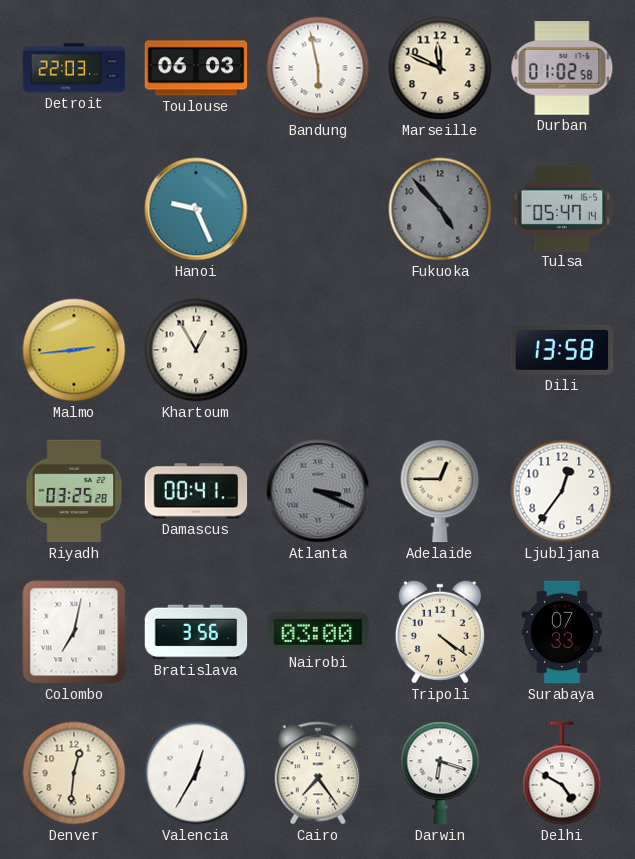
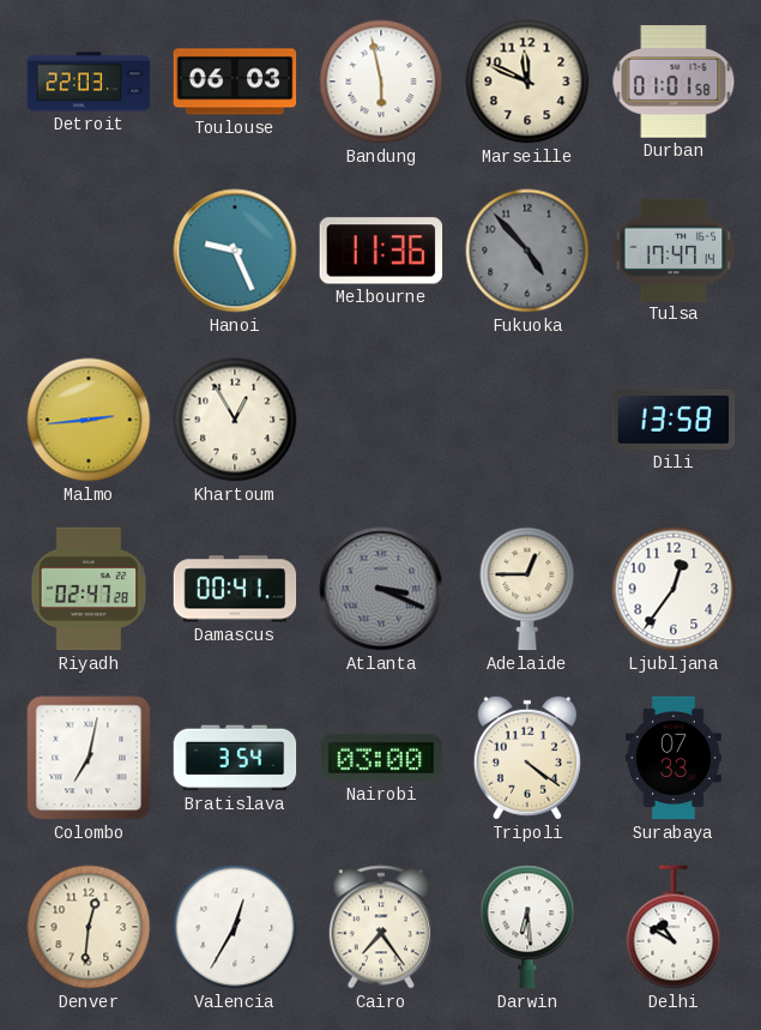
Durban: 01:02 -> 01:01
Melbourne: none -> 11:36
Tulsa: 05:47 -> 17:47
Riyadh: 03:25 -> 02:47
Bratislava: 3:56 -> 3:54
Darwin: 6:18 -> 6:29
Delhi: 4:50 -> 10:50
